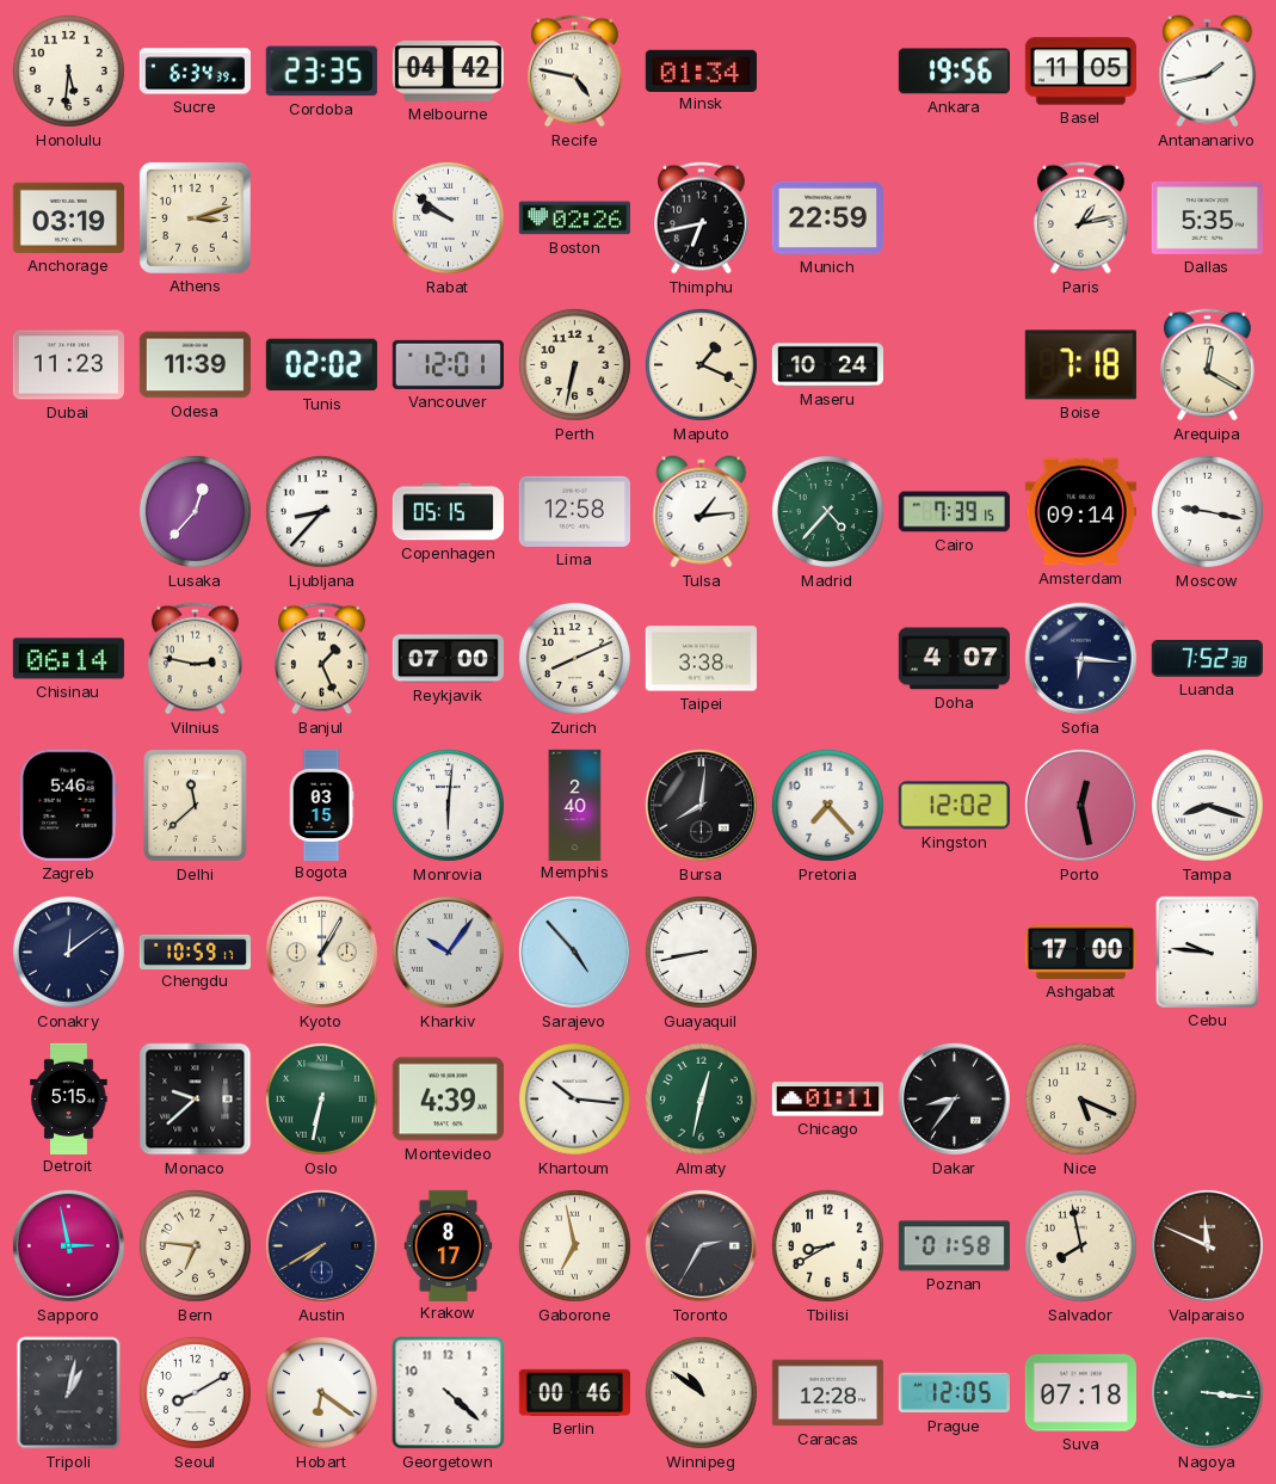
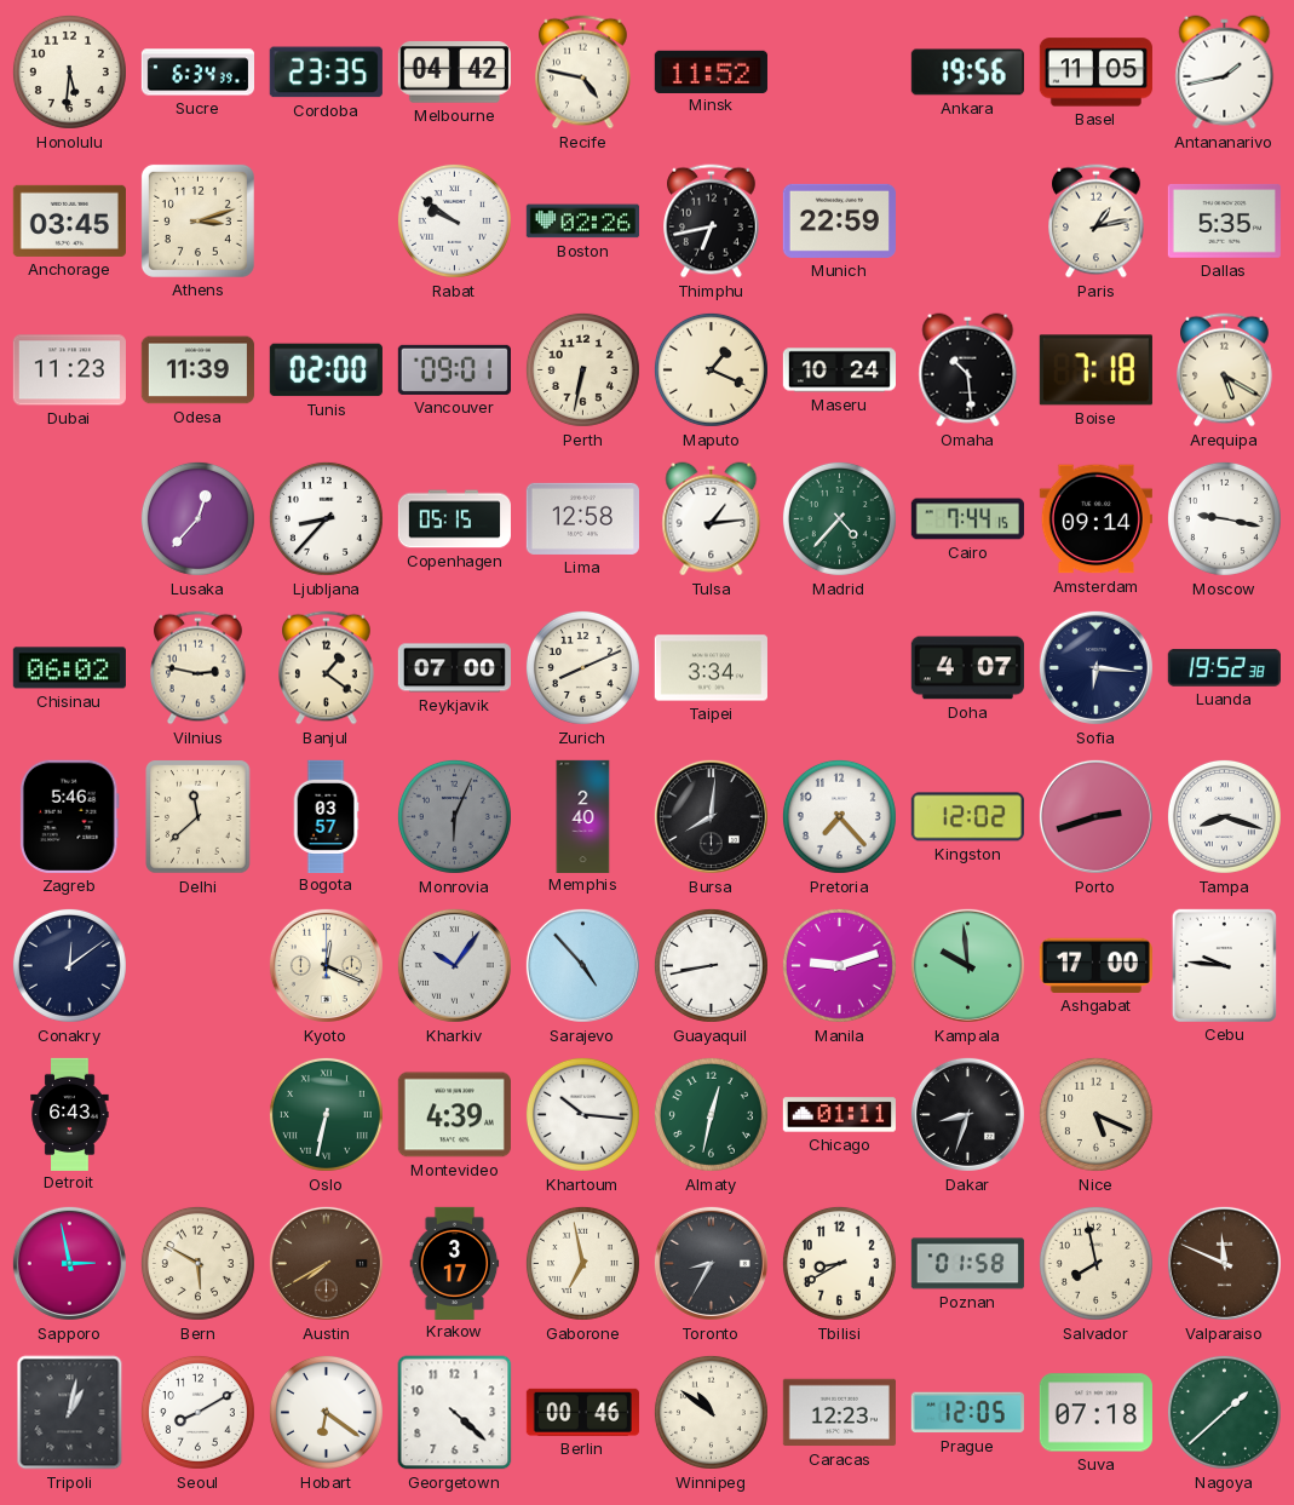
Minsk: 01:34 -> 11:52
Anchorage: 03:19 -> 03:45
Tunis: 02:02 -> 02:00
Vancouver: 12:01 -> 09:01
Omaha: none -> 10:29
Arequipa: 12:20 -> 5:20
Cairo: 7:39 -> 7:44
Chisinau: 06:14 -> 06:02
Banjul: 1:26 -> 1:21
Taipei: 3:38 -> 3:34
Luanda: 7:52 -> 19:52
Bogota: 03:15 -> 03:57
Monrovia: 6:01 -> 6:04
Monrovia dial: white -> grey
Porto: 12:28 -> 2:42
Chengdu: 10:59 -> none
Kyoto: 1:05 -> 12:19
Manila: none -> 9:12
Kampala: none -> 9:59
Detroit: 5:15 -> 6:43
Monaco: 9:38 -> none
Dakar: 8:36 -> 8:33
Bern: 6:46 -> 5:50
Austin dial: navy -> brown
Krakow: 8:17 -> 3:17
Toronto: 2:35 -> 8:35
Caracas: 12:28 -> 12:23
Nagoya: 3:16 -> 1:38
